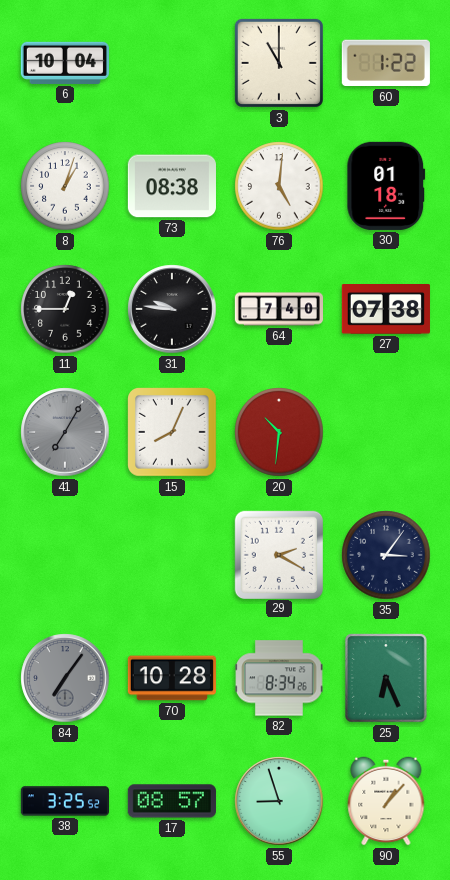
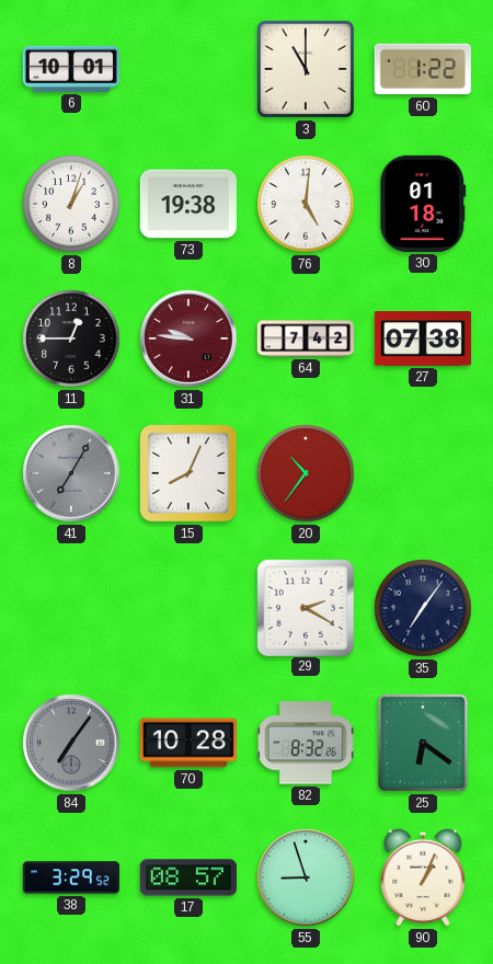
6: 10:04 -> 10:01
73: 08:38 -> 19:38
31 dial: black -> burgundy
64: 7:40 -> 7:42
20: 10:31 -> 10:36
35: 3:06 -> 7:06
82: 8:34 -> 8:32
25: 6:26 -> 6:21
38: 3:25 -> 3:29
90: 1:07 -> 1:04
